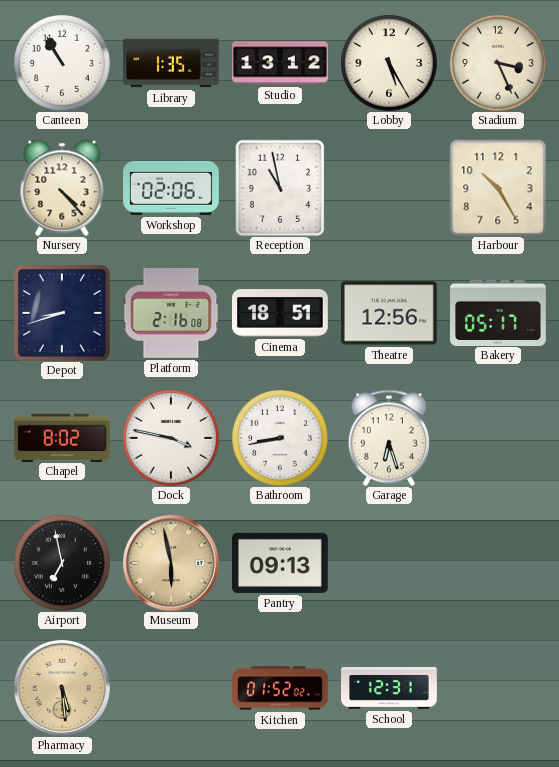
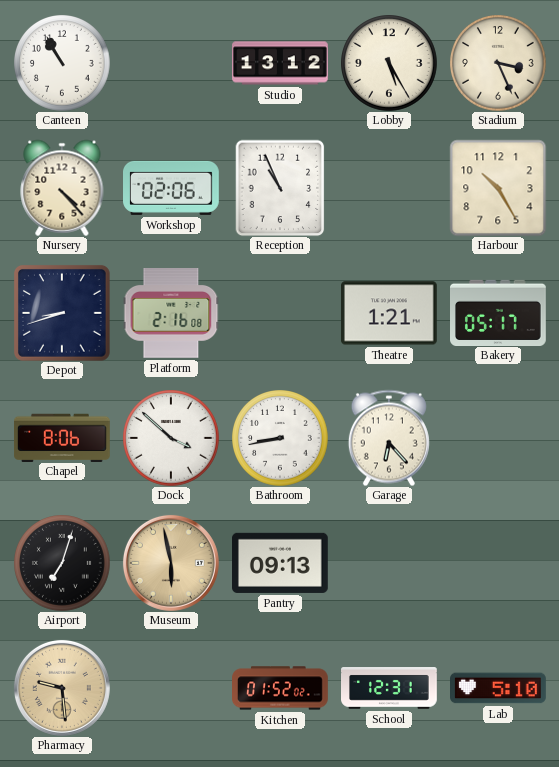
Library: 1:35 -> none
Reception: 10:58 -> 10:56
Cinema: 18:51 -> none
Theatre: 12:56 -> 1:21
Chapel: 8:02 -> 8:06
Dock: 3:47 -> 3:52
Garage: 6:27 -> 6:23
Airport: 6:58 -> 7:03
Pharmacy: 5:29 -> 9:29
Lab: none -> 5:10
